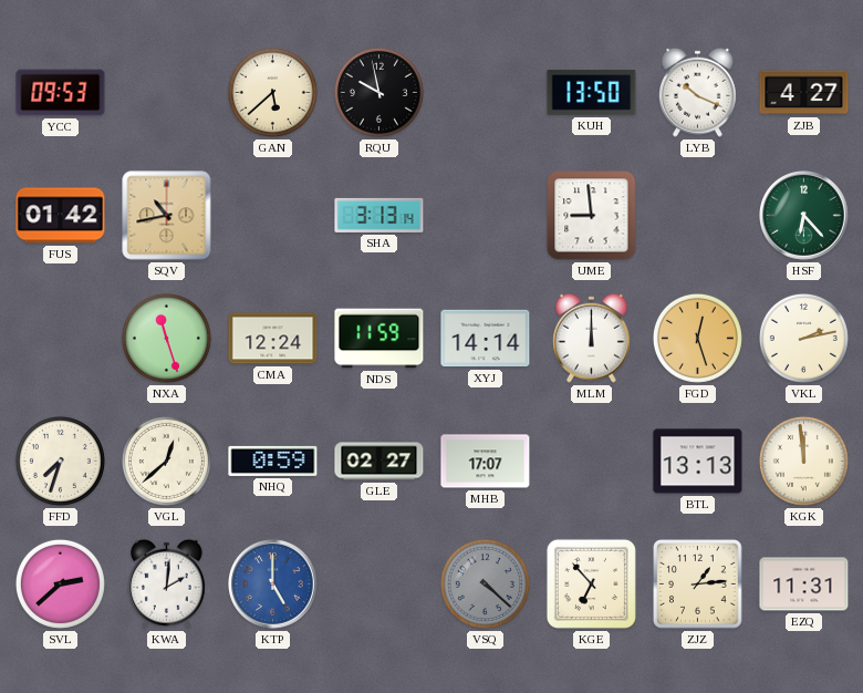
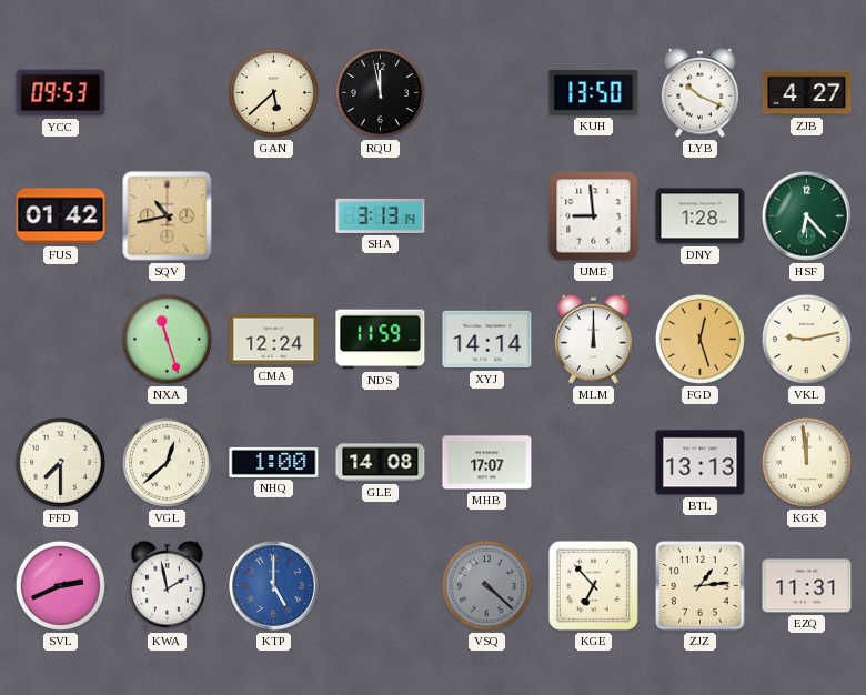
RQU: 9:58 -> 11:58
DNY: none -> 1:28
VKL: 2:13 -> 9:13
FFD: 7:33 -> 7:30
NHQ: 0:59 -> 1:00
GLE: 02:27 -> 14:08
SVL: 2:38 -> 2:41
KWA: 2:01 -> 1:58
